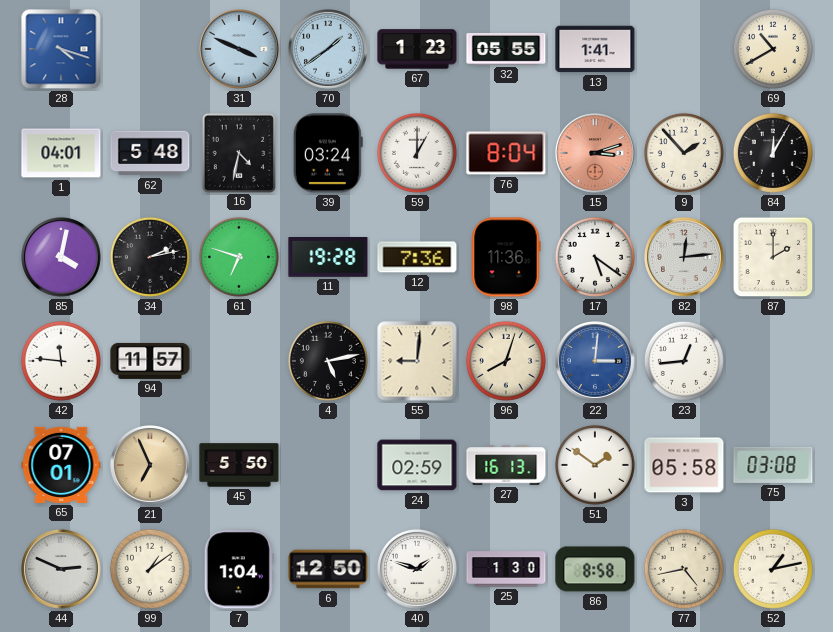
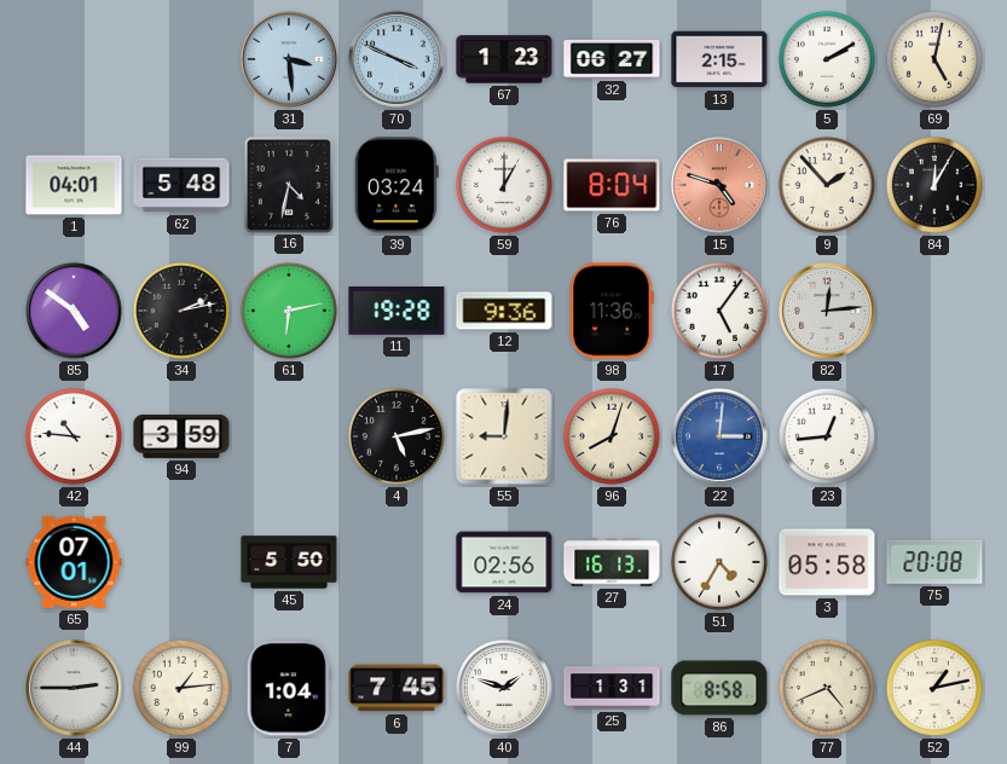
28: 4:18 -> none
31: 3:49 -> 3:29
70: 1:39 -> 3:49
32: 05:55 -> 06:27
13: 1:41 -> 2:15
5: none -> 2:10
69: 10:40 -> 5:02
15: 3:12 -> 4:48
85: 4:02 -> 4:51
61: 6:48 -> 6:13
12: 7:36 -> 9:36
17: 5:21 -> 5:06
87: 2:00 -> none
42: 11:46 -> 10:46
94: 11:57 -> 3:59
21: 6:56 -> none
24: 02:59 -> 02:56
51: 1:51 -> 4:35
75: 03:08 -> 20:08
44: 2:49 -> 2:45
99: 1:09 -> 1:14
6: 12:50 -> 7:45
25: 1:30 -> 1:31
77: 4:43 -> 4:41
